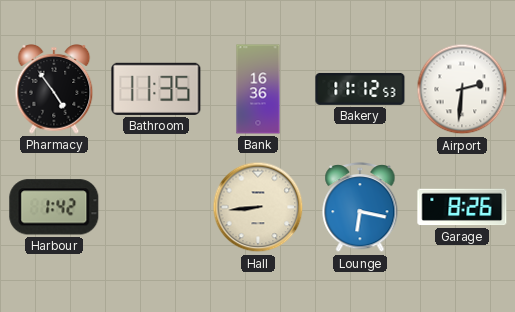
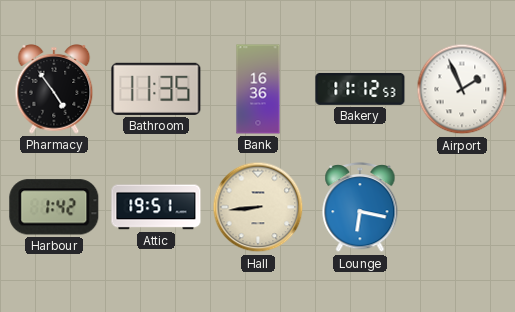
Airport: 2:31 -> 1:56
Attic: none -> 19:51
Garage: 8:26 -> none
